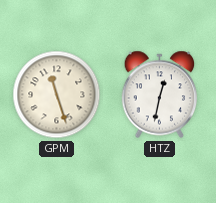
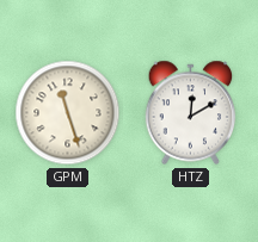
HTZ: 12:32 -> 12:10
